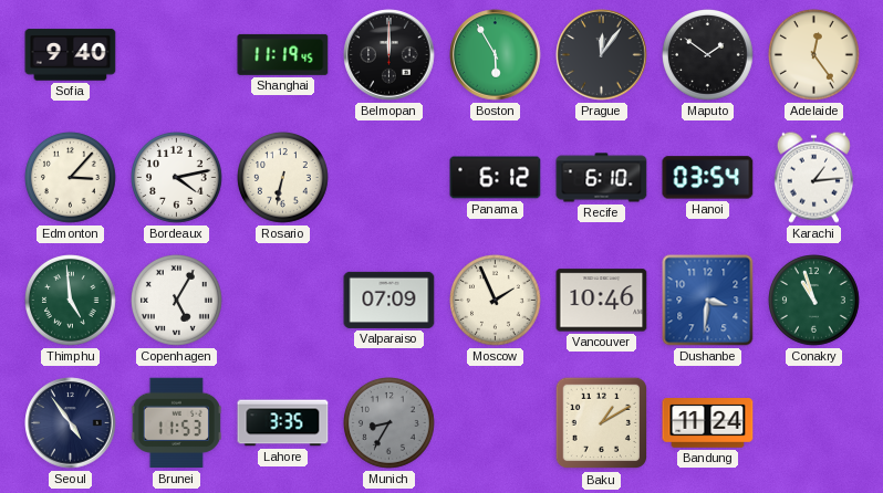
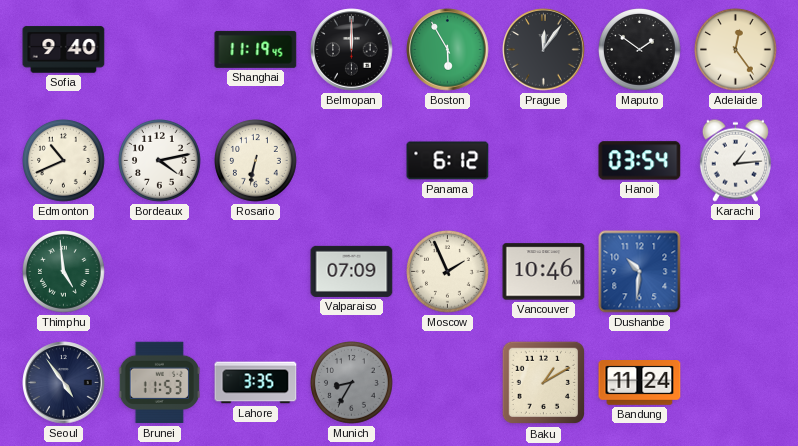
Edmonton: 3:07 -> 10:41
Recife: 6:10 -> none
Copenhagen: 5:05 -> none
Dushanbe: 3:31 -> 10:31
Conakry: 10:57 -> none
